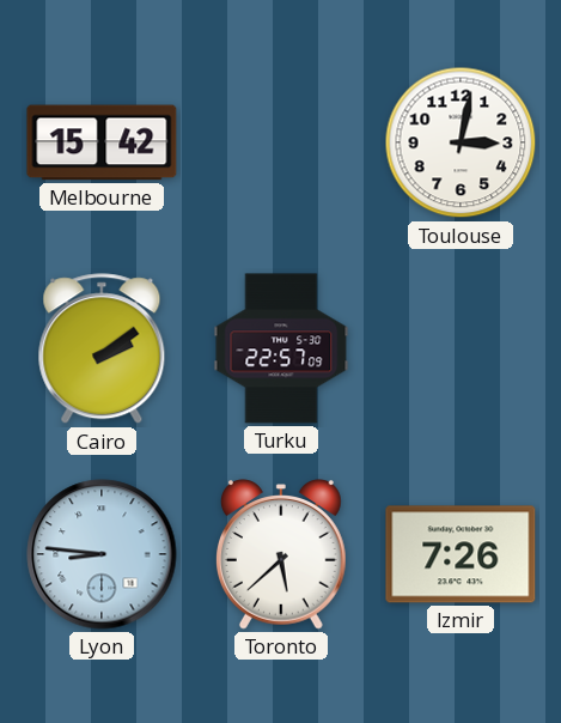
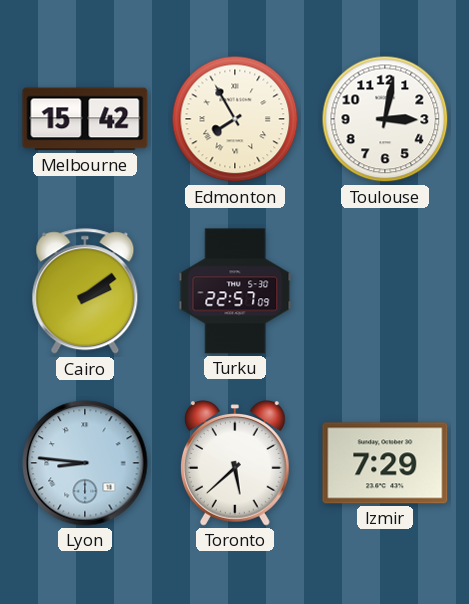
Edmonton: none -> 7:55
Izmir: 7:26 -> 7:29
